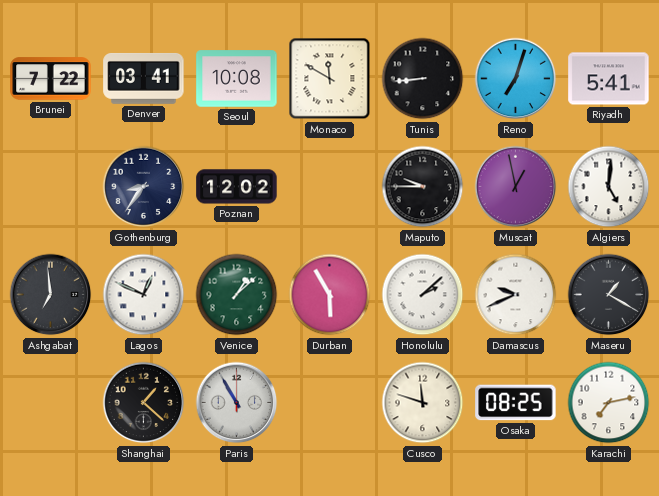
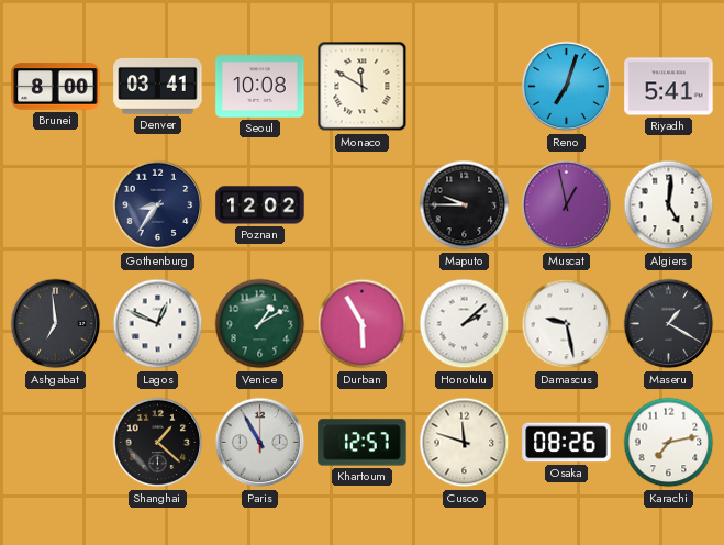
Brunei: 7:22 -> 8:00
Tunis: 8:44 -> none
Venice: 1:08 -> 1:10
Damascus: 9:41 -> 9:28
Khartoum: none -> 12:57
Osaka: 08:25 -> 08:26
